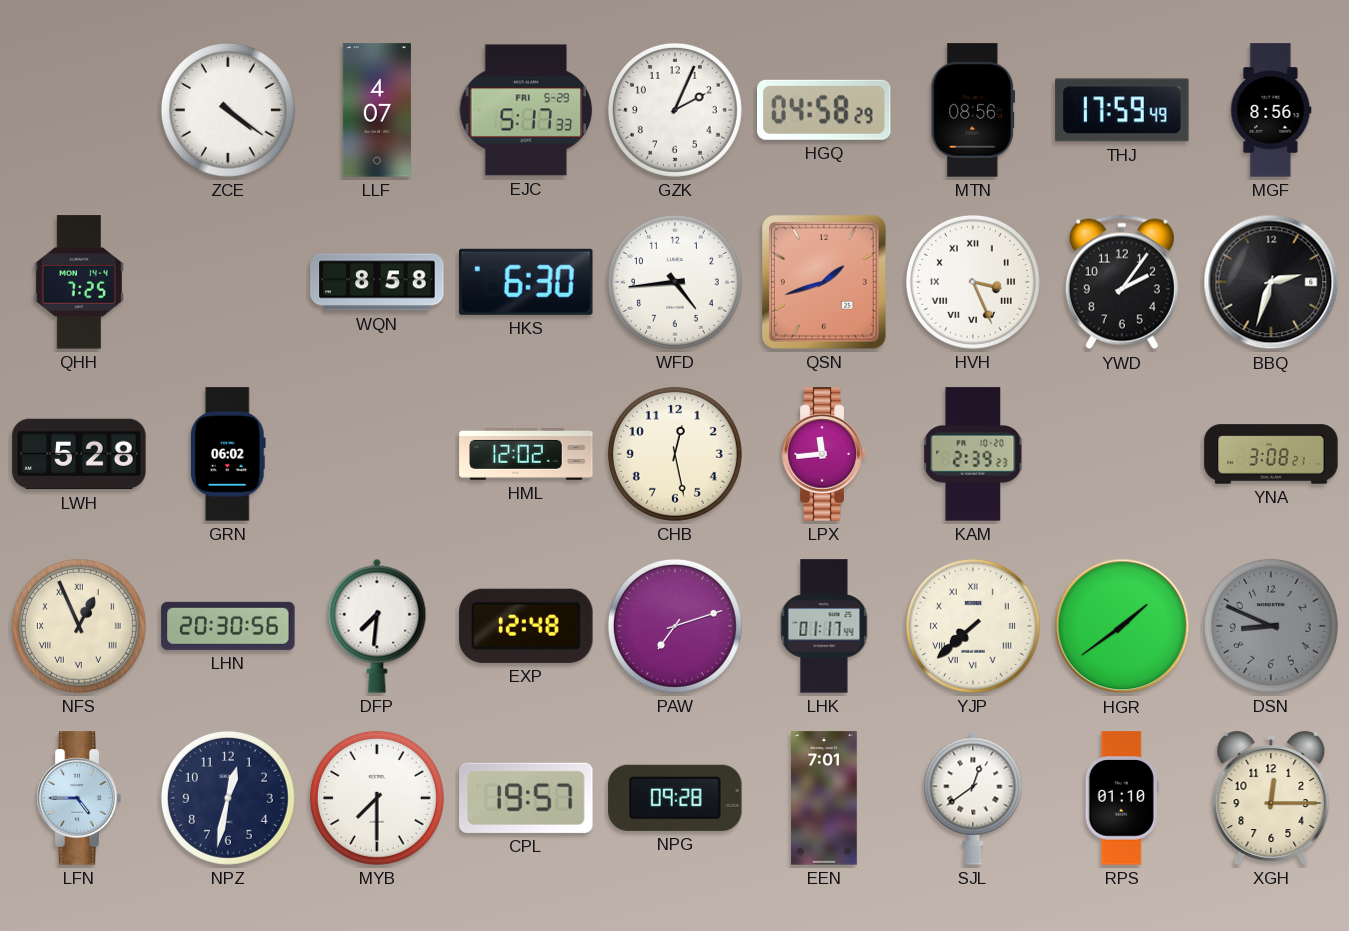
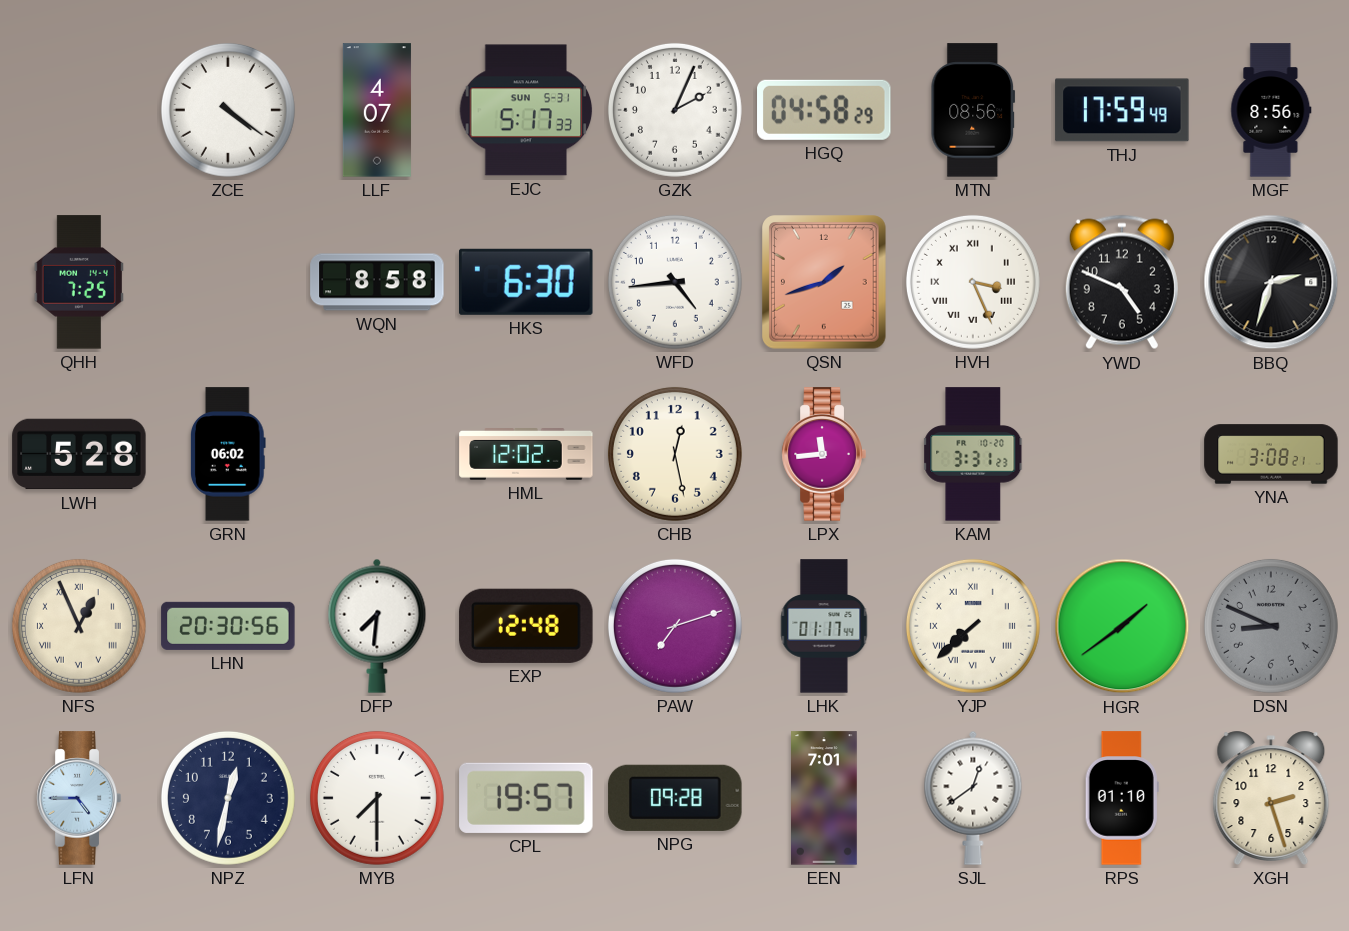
EJC date: FRI 5-29 -> SUN 5-31
YWD: 2:06 -> 4:49
KAM: 2:39 -> 3:31
XGH: 12:15 -> 2:27
